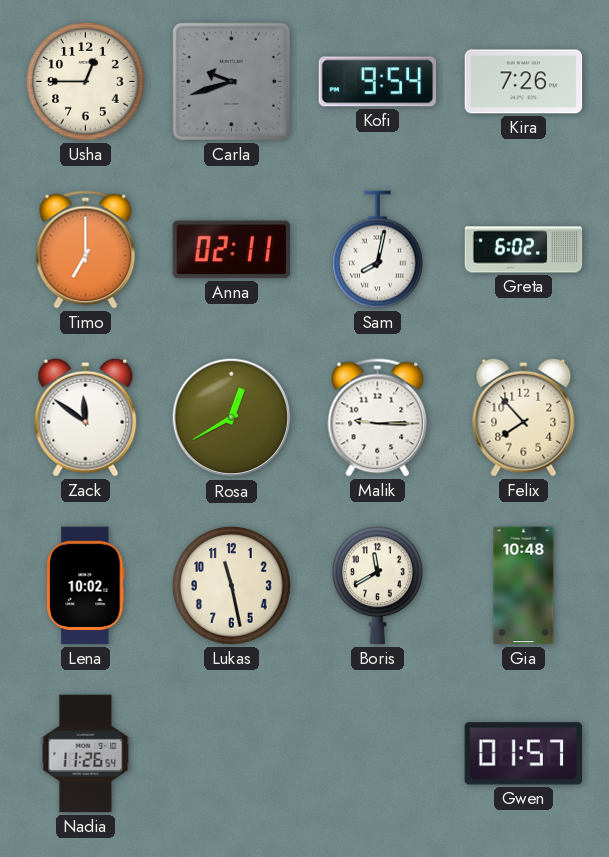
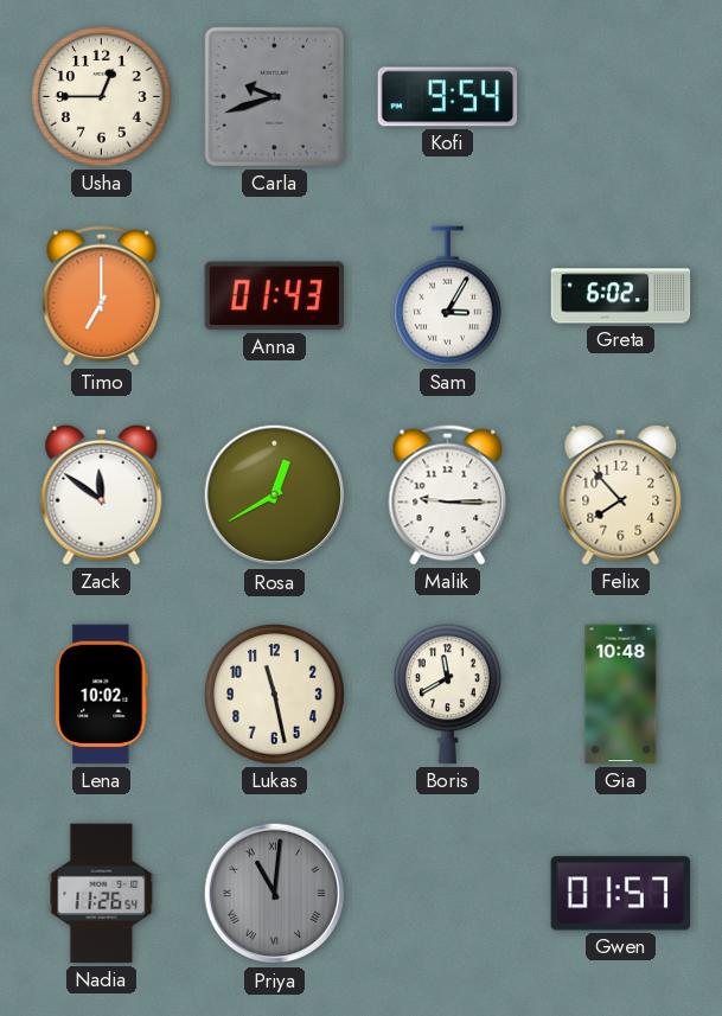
Kira: 7:26 -> none
Anna: 02:11 -> 01:43
Sam: 8:02 -> 3:05
Priya: none -> 11:01
